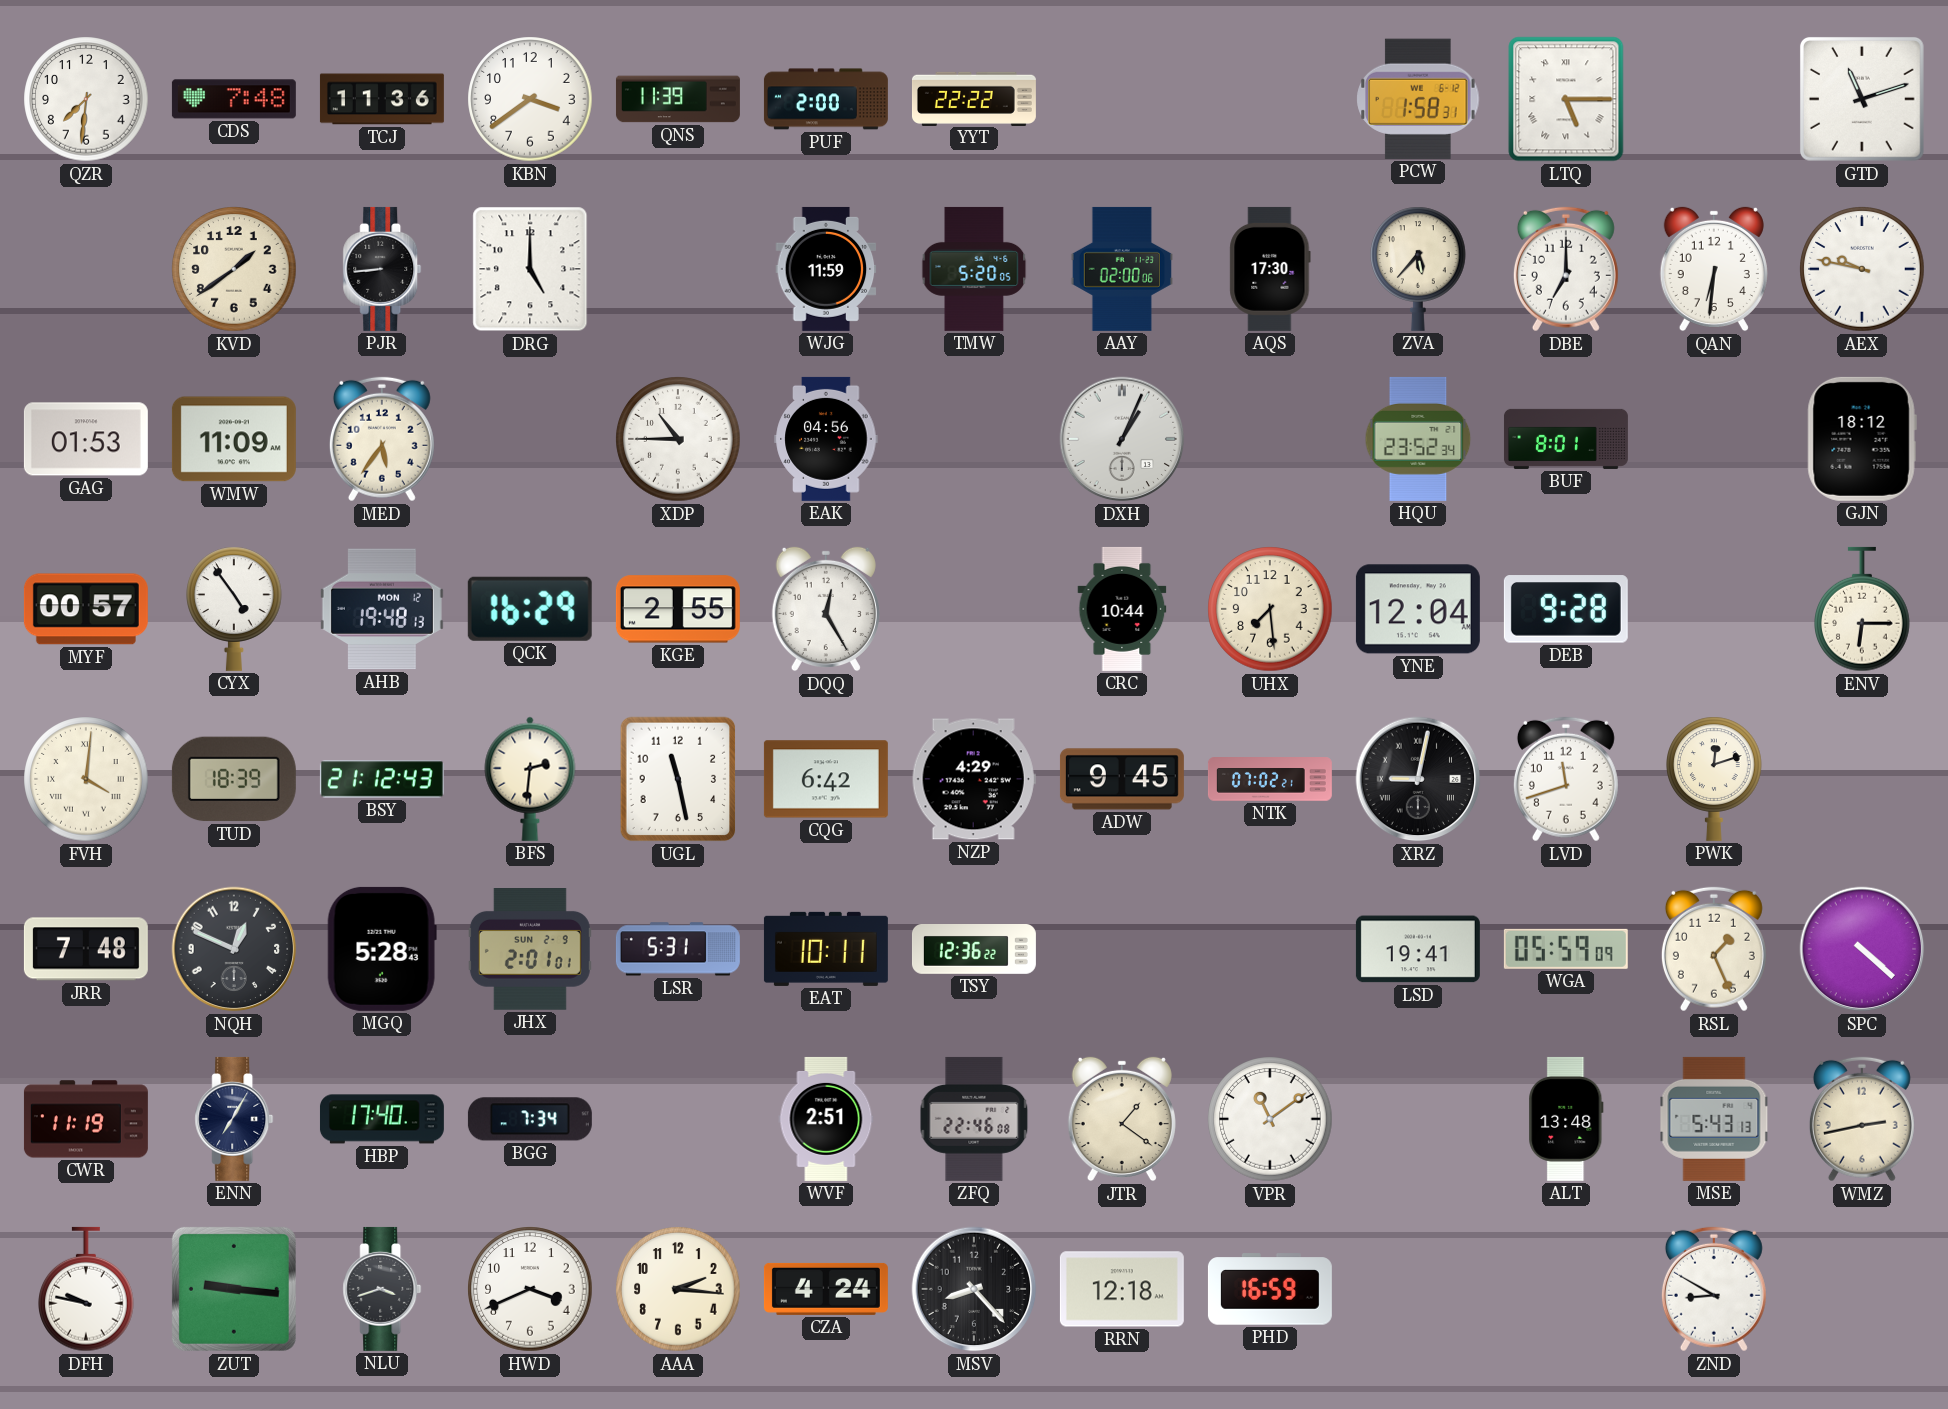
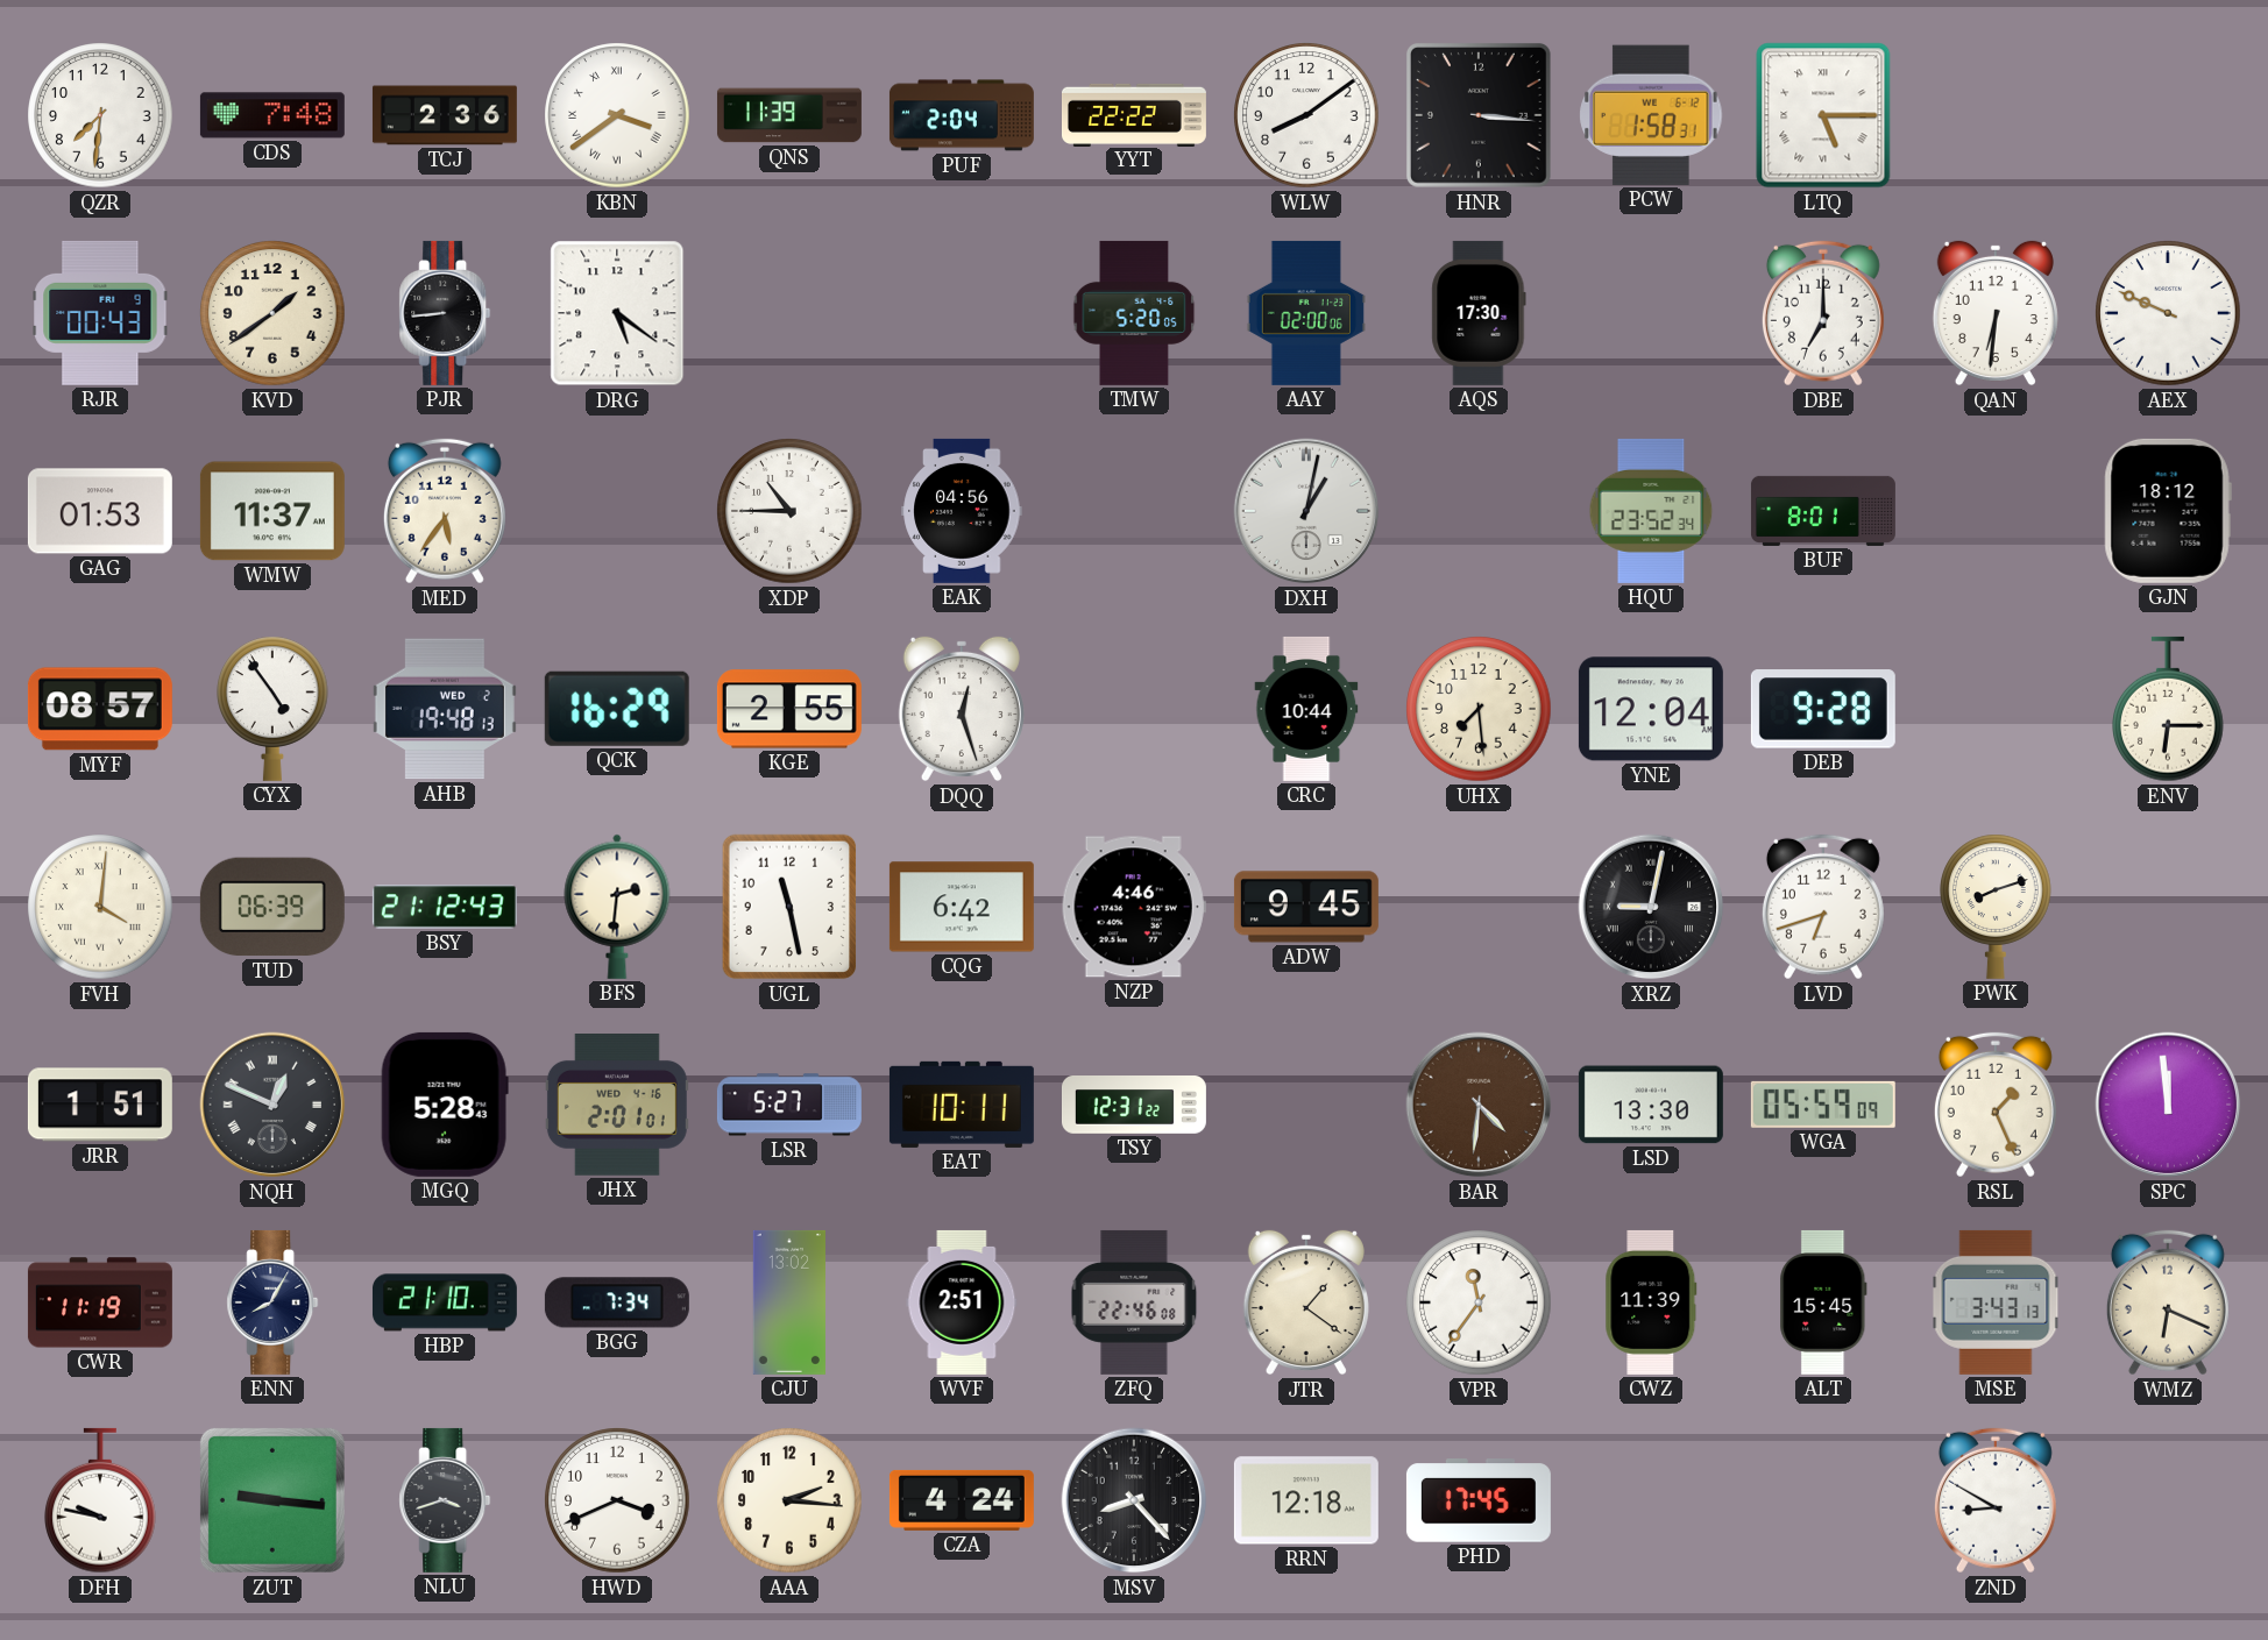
TCJ: 11:36 -> 2:36
KBN numerals: Arabic -> Roman
PUF: 2:00 -> 2:04
WLW: none -> 8:09
HNR: none -> 3:16
GTD: 11:12 -> none
RJR: none -> 00:43
DRG: 5:00 -> 5:21
WJG: 11:59 -> none
ZVA: 5:37 -> none
AEX: 9:47 -> 9:49
WMW: 11:09 -> 11:37
DXH: 1:04 -> 1:02
MYF: 00:57 -> 08:57
AHB date: MON 12 -> WED 2
DQQ: 12:25 -> 12:27
TUD: 18:39 -> 06:39
NZP: 4:29 -> 4:46
NTK: 07:02 -> none
LVD: 11:42 -> 6:42
PWK: 12:12 -> 8:12
JRR: 7:48 -> 1:51
NQH numerals: Arabic -> Roman
JHX date: SUN 2-9 -> WED 4-16
LSR: 5:31 -> 5:27
TSY: 12:36 -> 12:31
BAR: none -> 4:31
LSD: 19:41 -> 13:30
SPC: 4:22 -> 11:59
ENN: 7:05 -> 8:05
HBP: 17:40 -> 21:10
CJU: none -> 13:02
VPR: 11:09 -> 11:36
CWZ: none -> 11:39
ALT: 13:48 -> 15:45
MSE: 5:43 -> 3:43
WMZ: 2:43 -> 6:19
PHD: 16:59 -> 17:45
